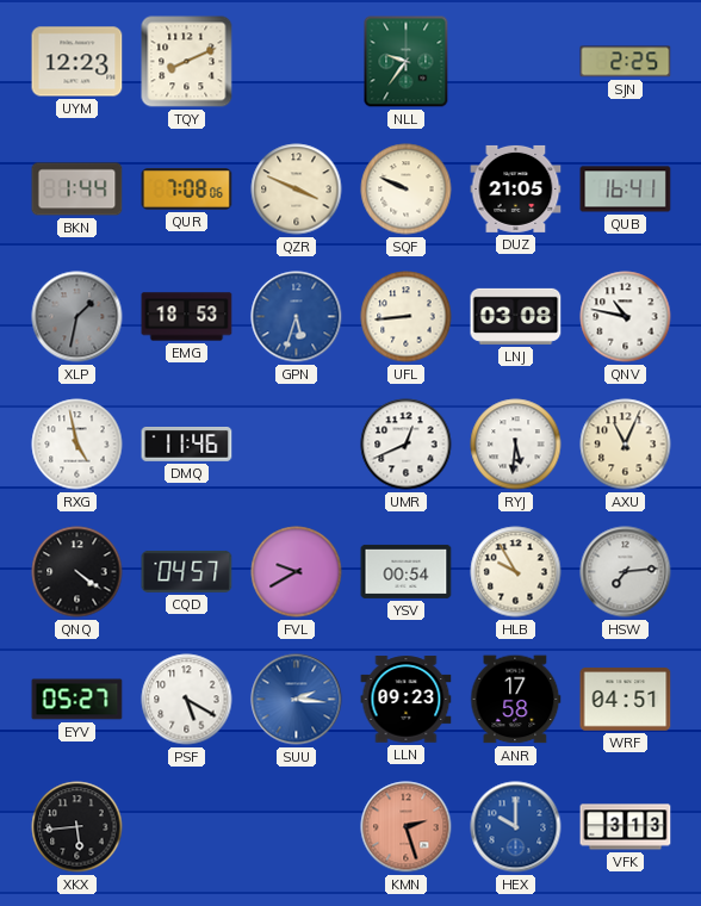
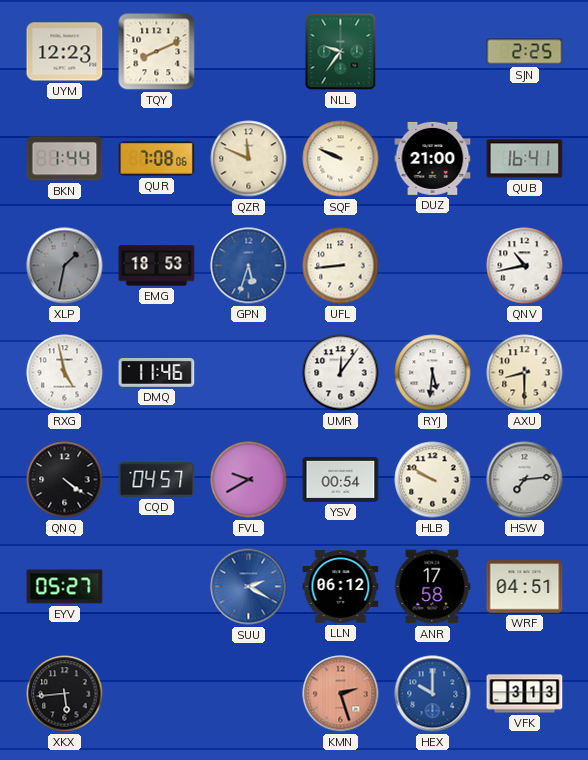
QZR: 3:49 -> 11:49
DUZ: 21:05 -> 21:00
LNJ: 03:08 -> none
QNV: 10:47 -> 10:43
UMR: 12:41 -> 12:06
AXU: 11:04 -> 8:30
HLB: 9:55 -> 9:50
PSF: 5:20 -> none
SUU: 2:16 -> 2:20
LLN: 09:23 -> 06:12
